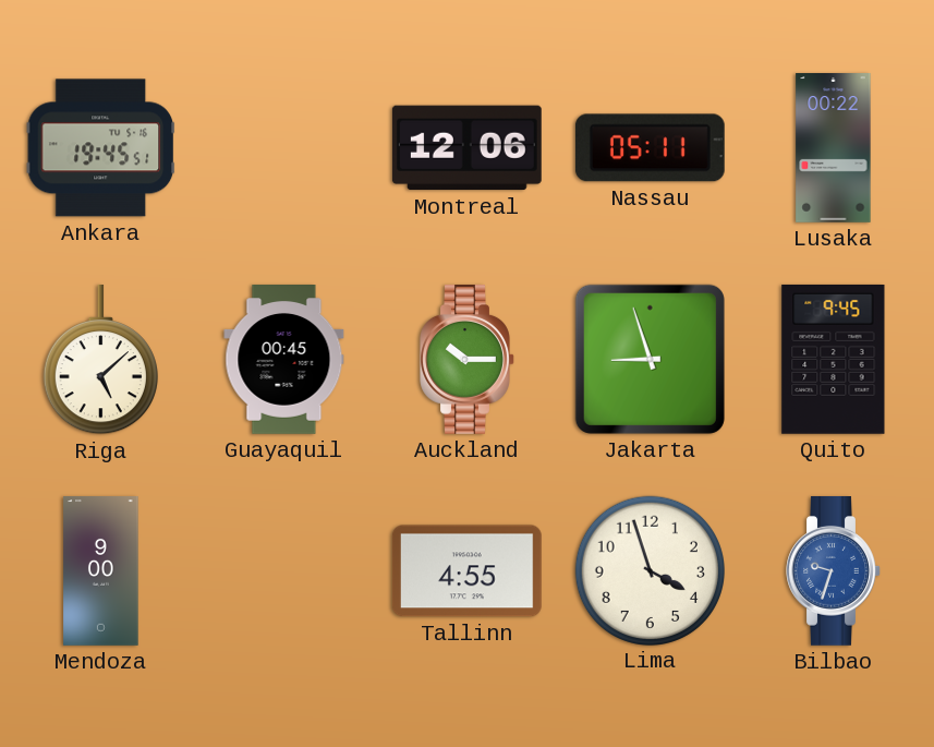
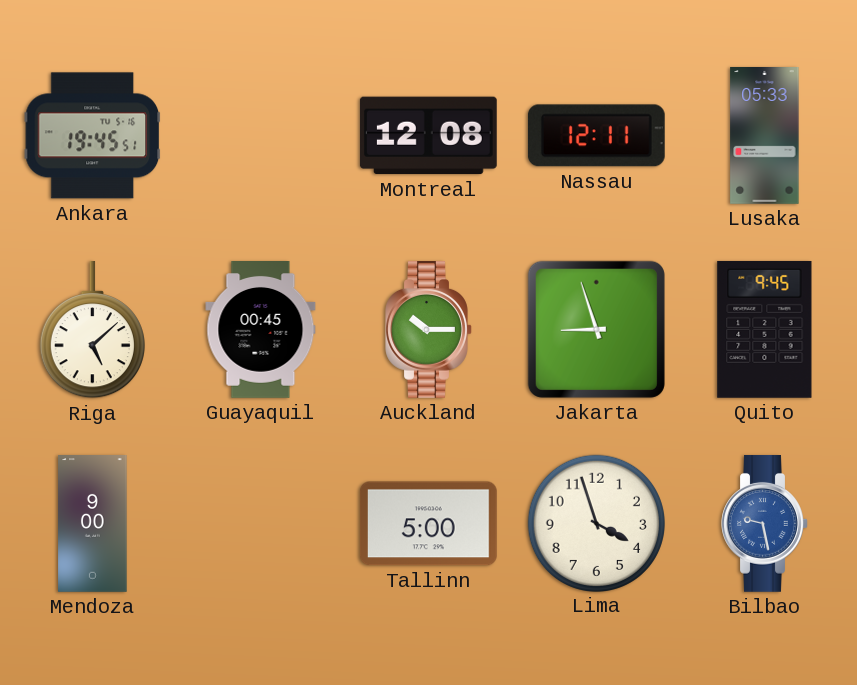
Montreal: 12:06 -> 12:08
Nassau: 05:11 -> 12:11
Lusaka: 00:22 -> 05:33
Tallinn: 4:55 -> 5:00
Bilbao: 9:33 -> 9:28
